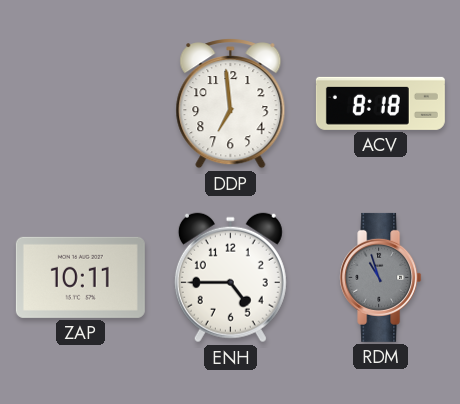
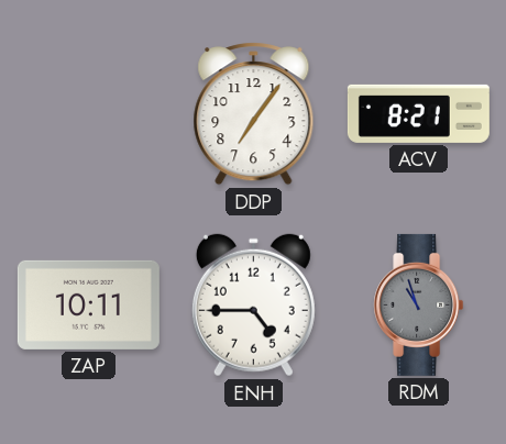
DDP: 6:59 -> 7:06
ACV: 8:18 -> 8:21
